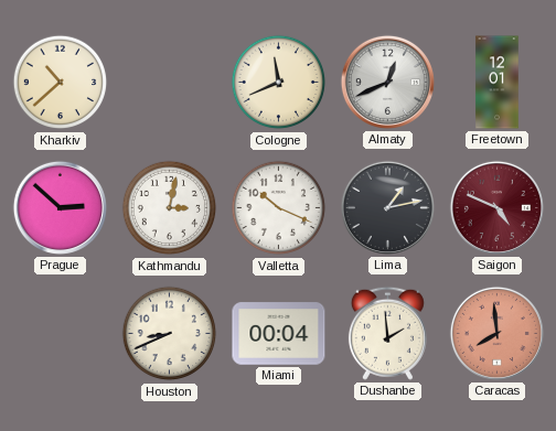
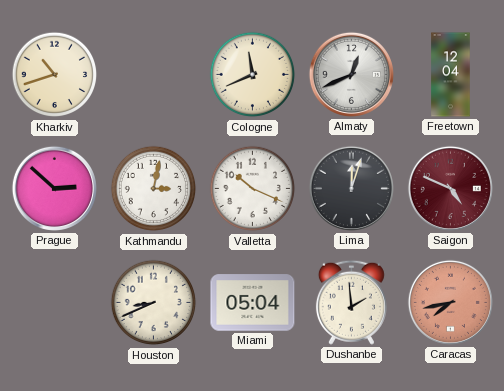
Kharkiv: 10:38 -> 10:42
Freetown: 12:01 -> 12:04
Lima: 1:13 -> 12:03
Miami: 00:04 -> 05:04
Caracas: 7:59 -> 7:43
